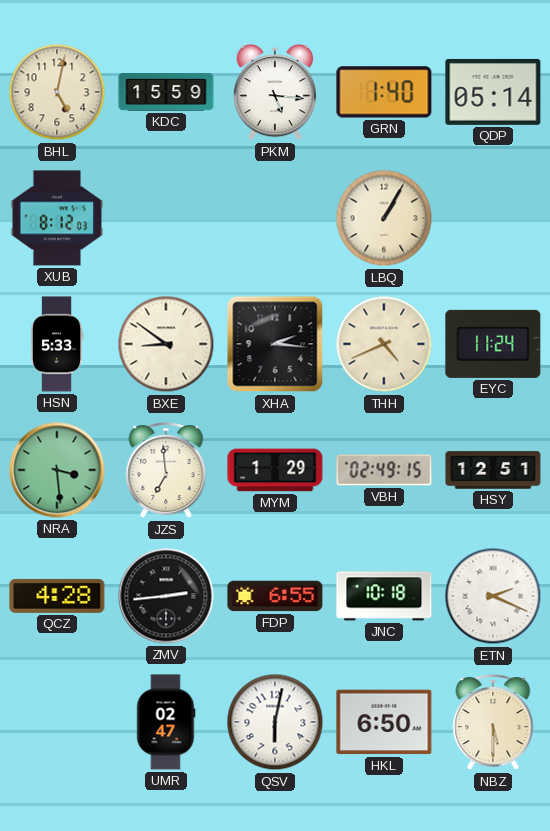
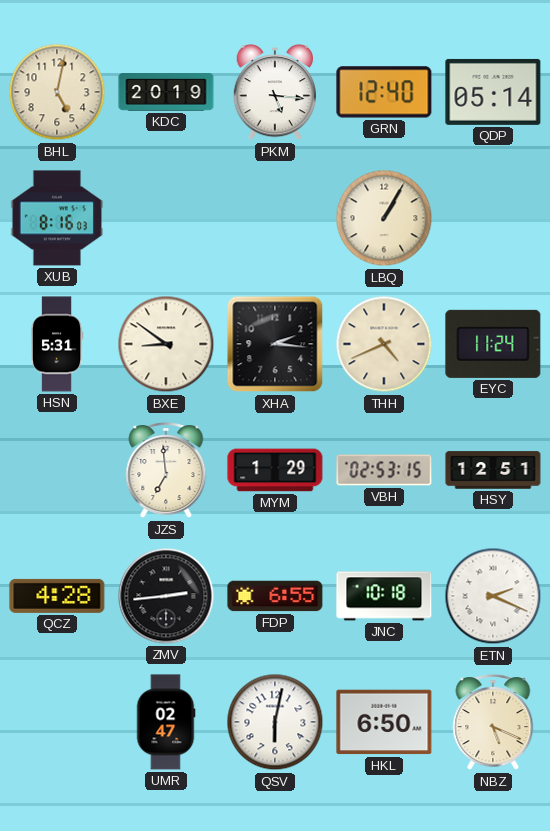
KDC: 15:59 -> 20:19
GRN: 1:40 -> 12:40
XUB: 8:12 -> 8:16
HSN: 5:33 -> 5:31
NRA: 3:29 -> none
VBH: 02:49 -> 02:53
NBZ: 5:30 -> 5:19
